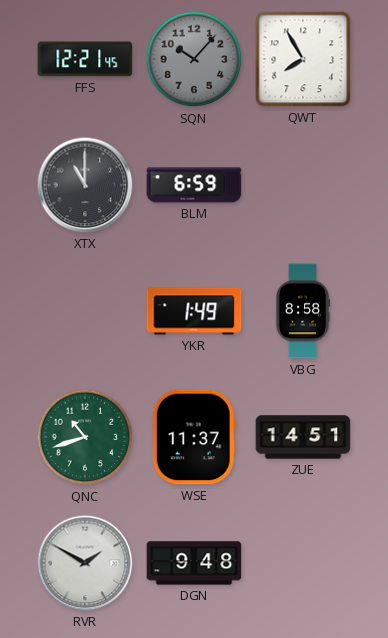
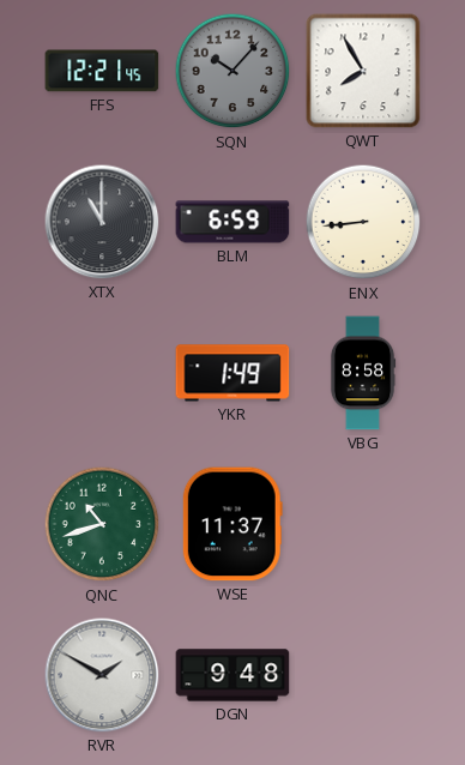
ENX: none -> 8:44
ZUE: 14:51 -> none
